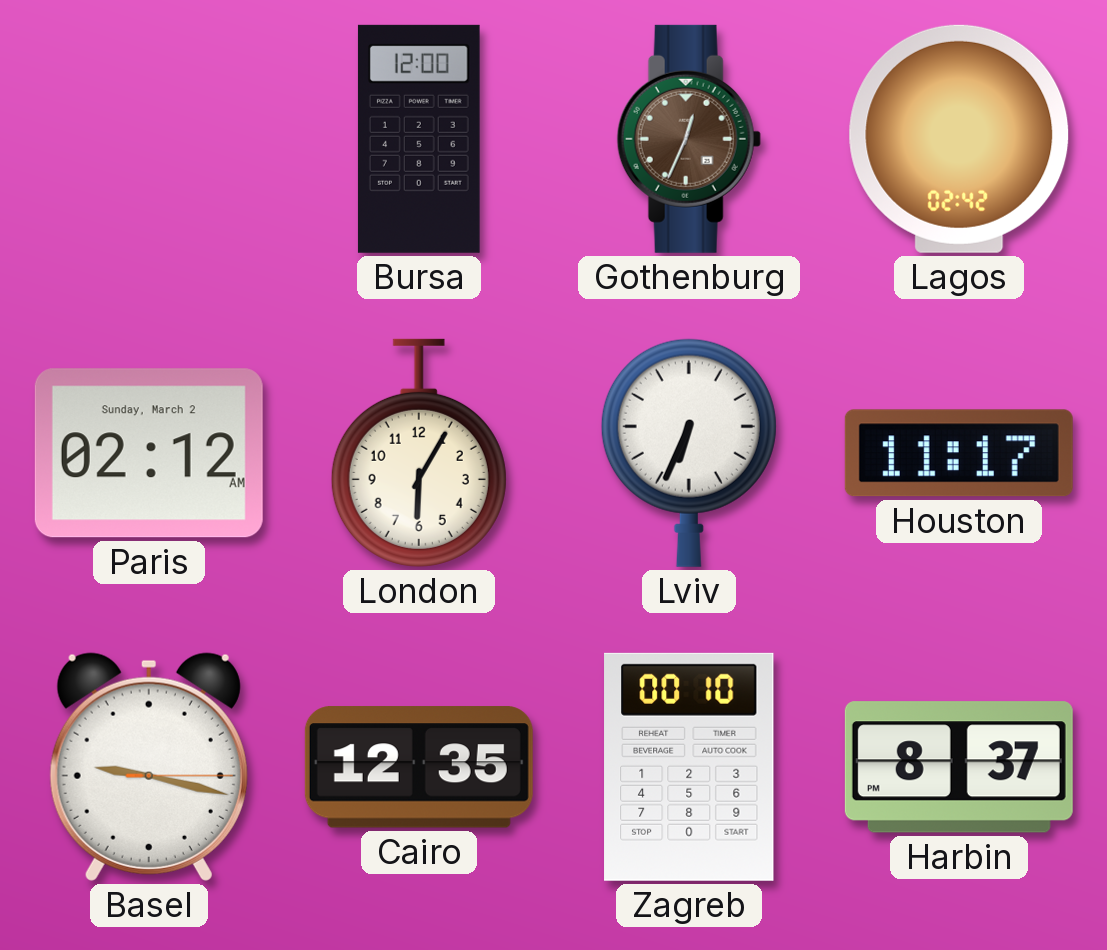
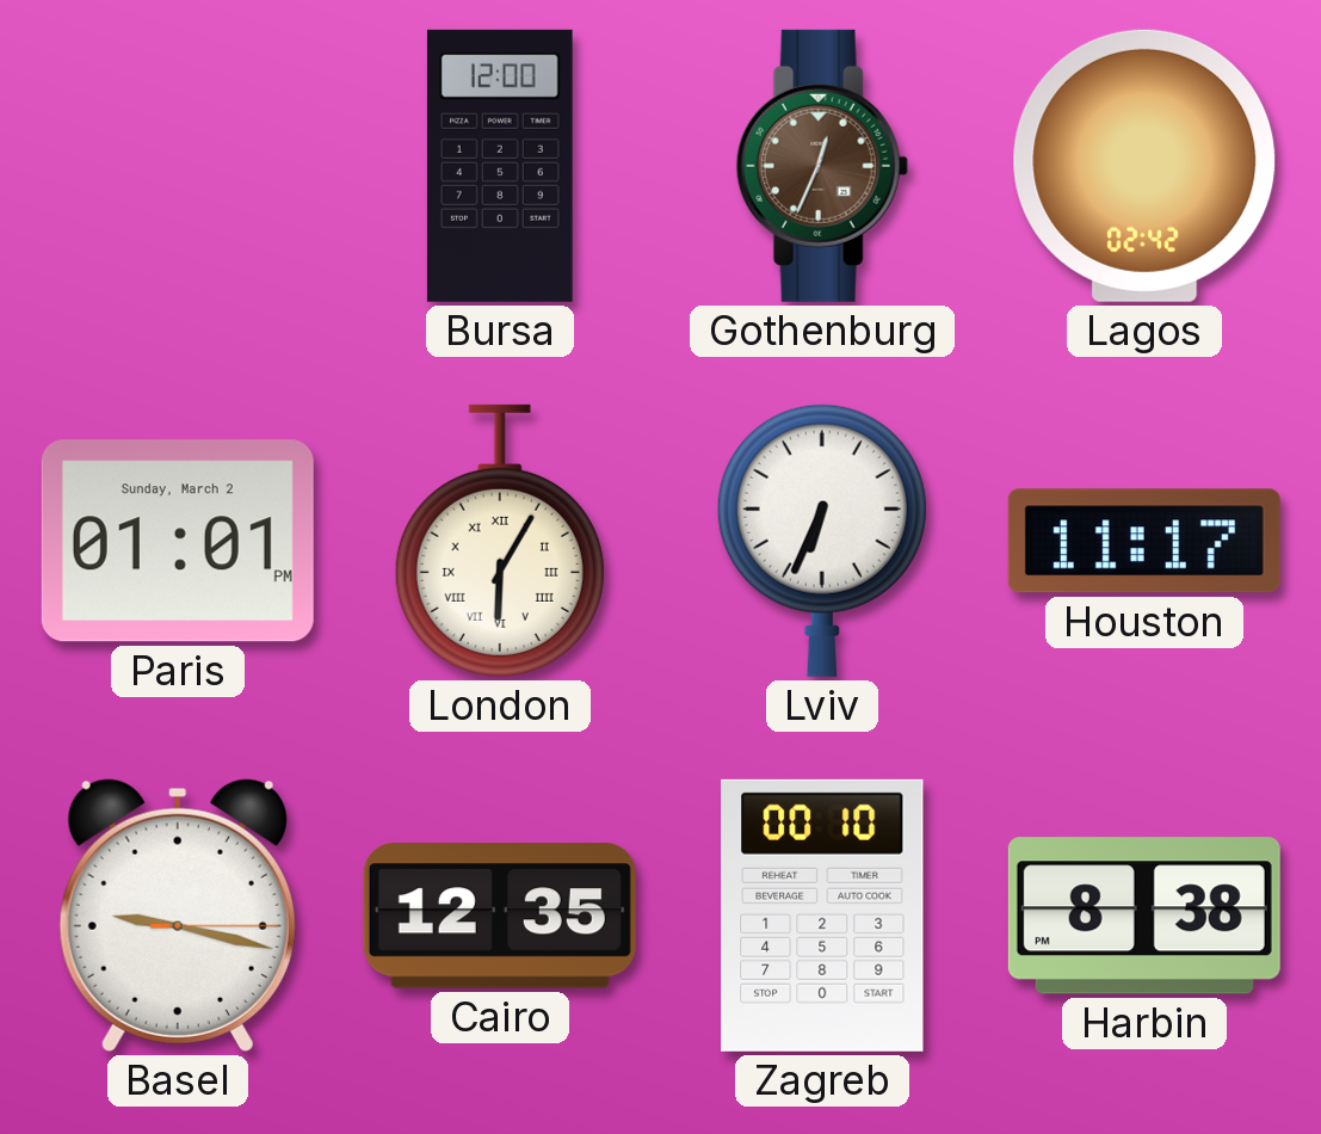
Paris: 02:12 -> 01:01
London numerals: Arabic -> Roman
Harbin: 8:37 -> 8:38
